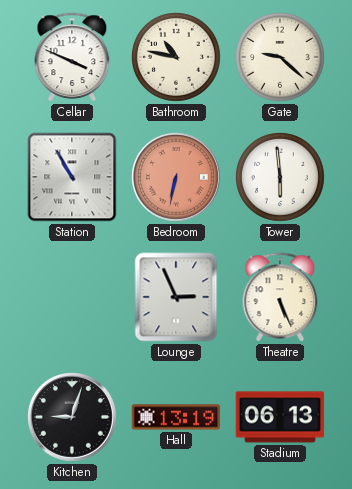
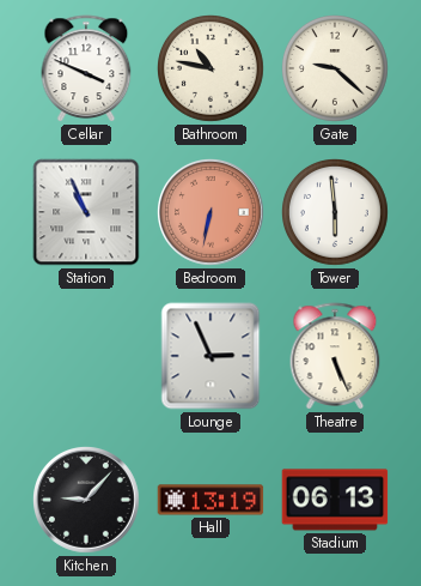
Station: 10:55 -> 10:56
Kitchen: 9:03 -> 9:07
